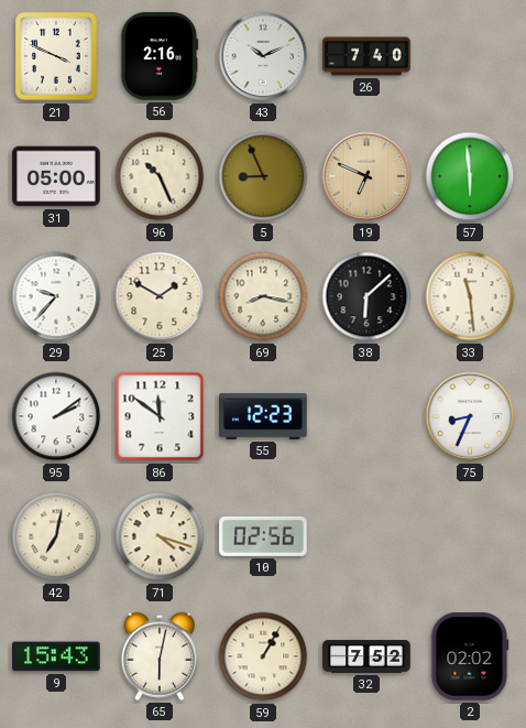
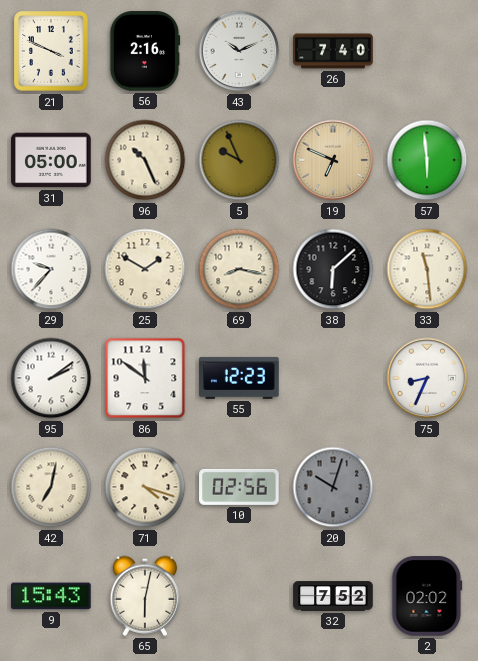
5: 8:56 -> 9:56
20: none -> 10:03
59: 1:05 -> none
